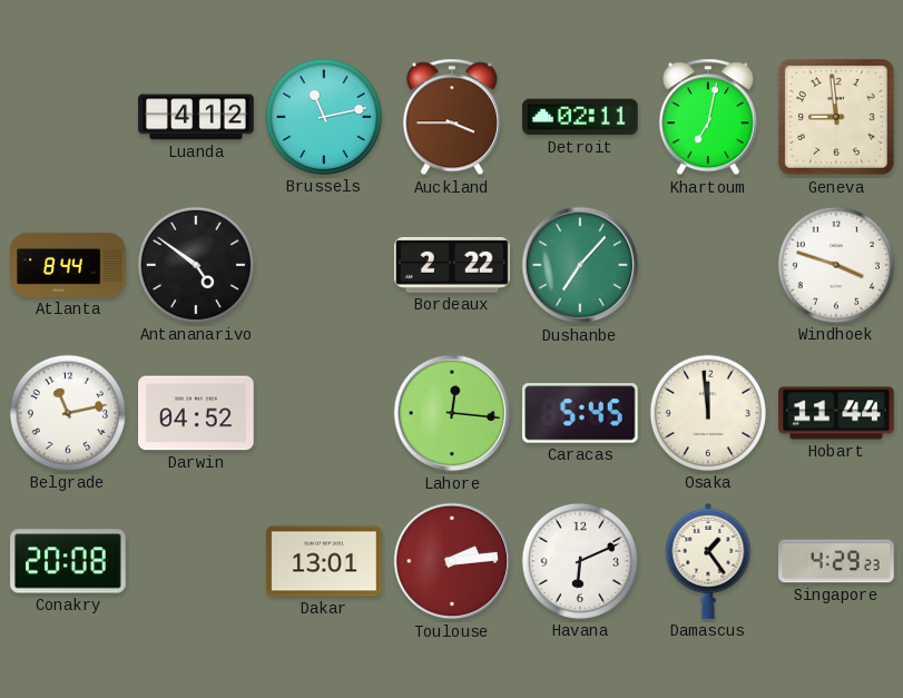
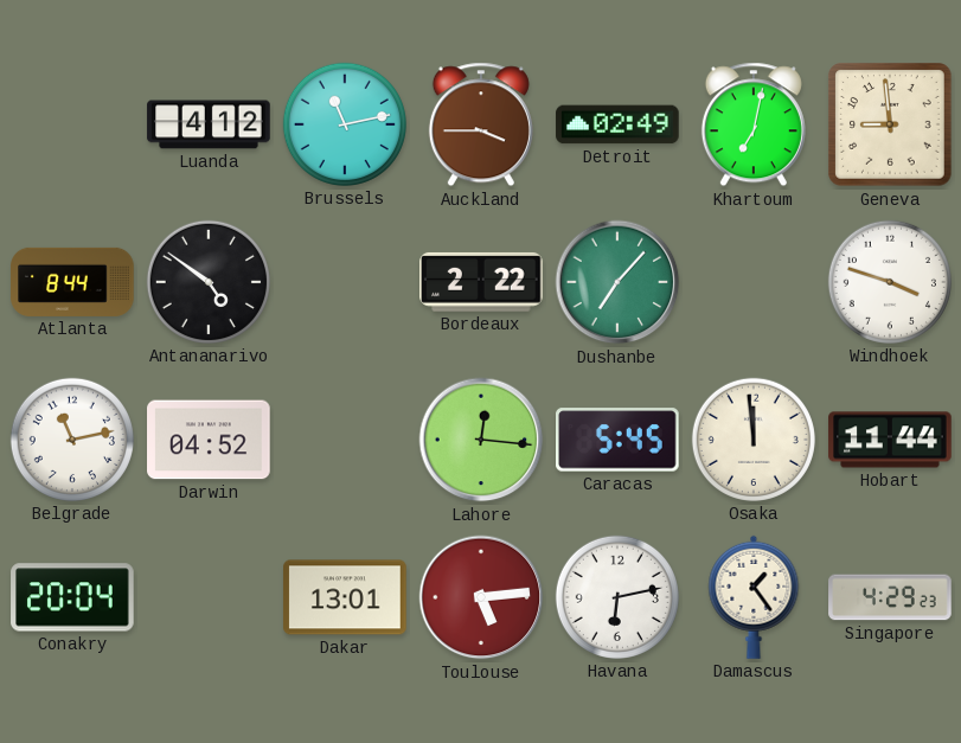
Detroit: 02:11 -> 02:49
Conakry: 20:08 -> 20:04
Toulouse: 2:14 -> 5:14
Havana: 6:11 -> 6:13
